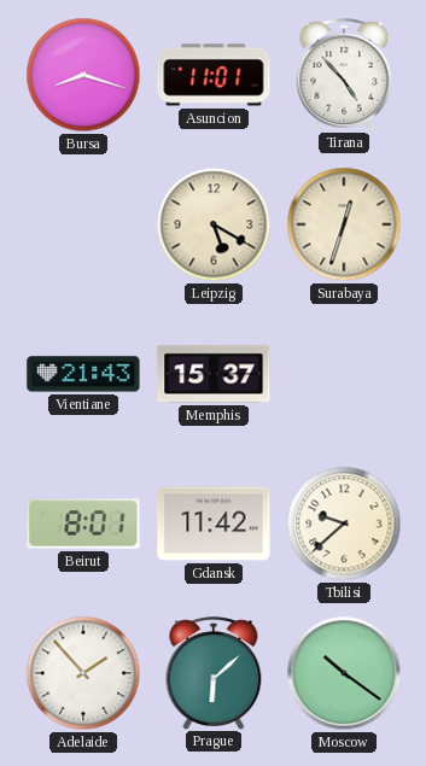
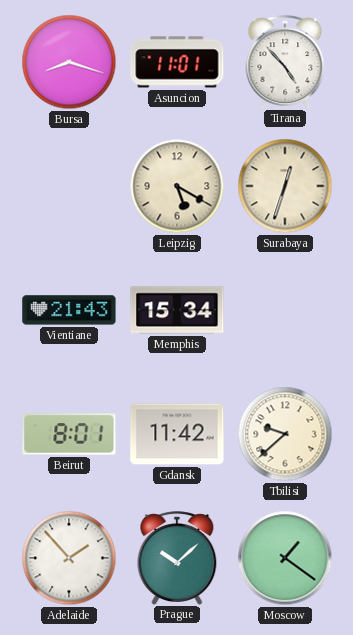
Memphis: 15:37 -> 15:34
Prague: 6:08 -> 10:08
Moscow: 10:21 -> 1:21
